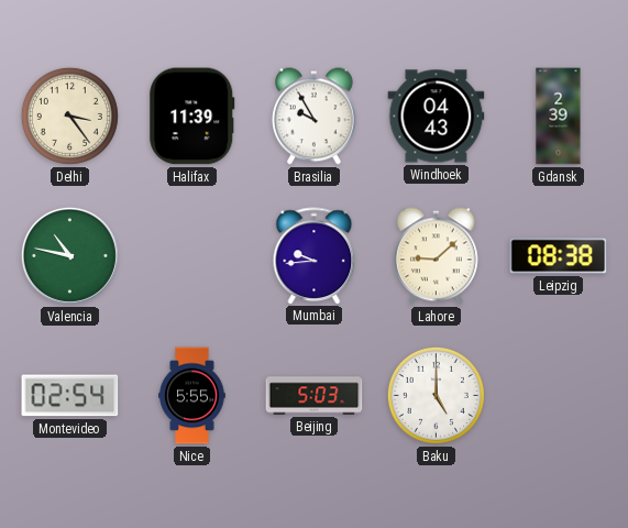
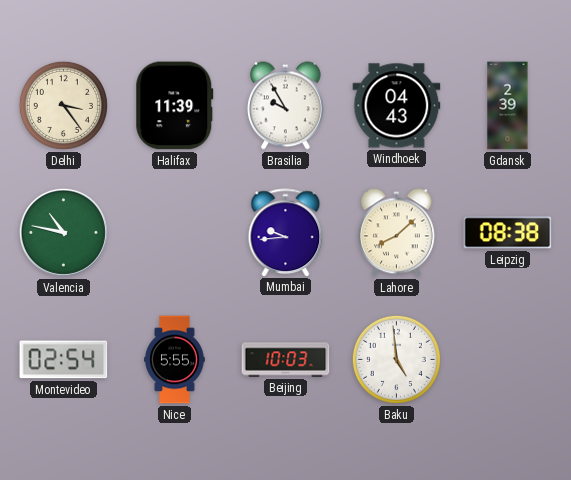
Lahore: 9:08 -> 8:08
Beijing: 5:03 -> 10:03
Baku: 5:00 -> 4:59
